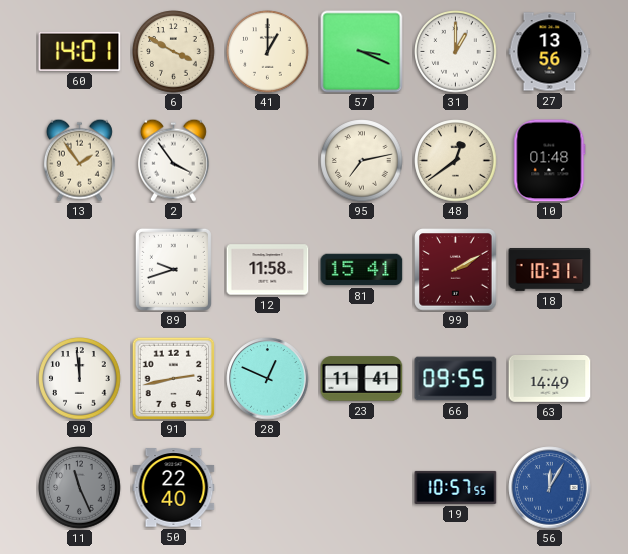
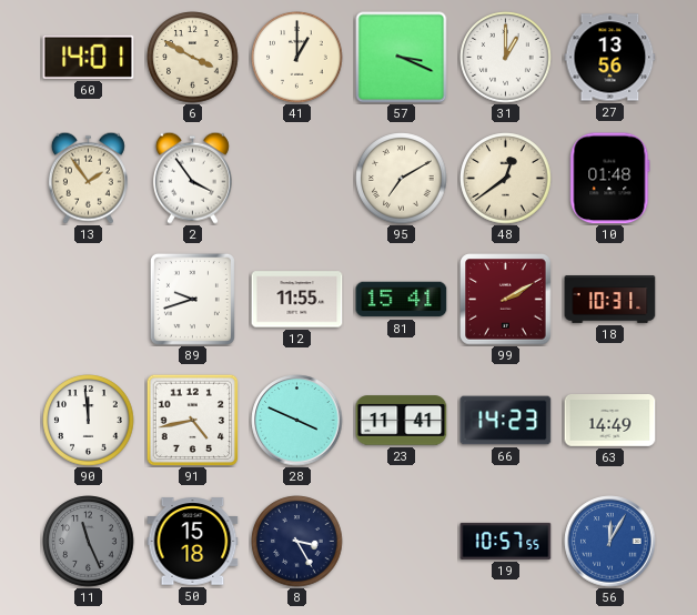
95: 7:13 -> 7:10
12: 11:58 -> 11:55
91: 2:43 -> 4:43
28: 12:49 -> 3:49
66: 09:55 -> 14:23
50: 22:40 -> 15:18
8: none -> 3:25
